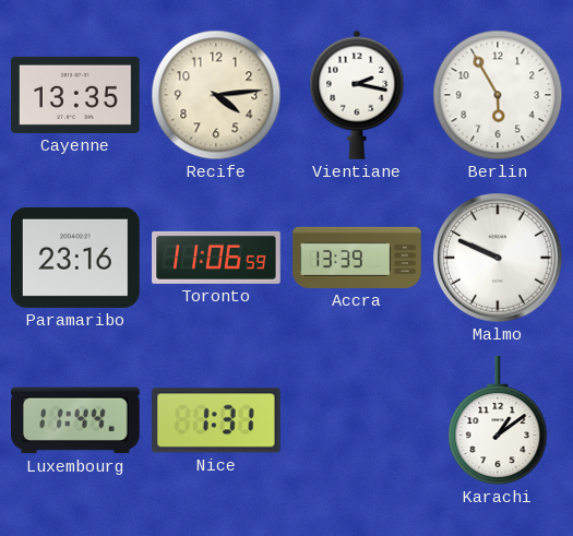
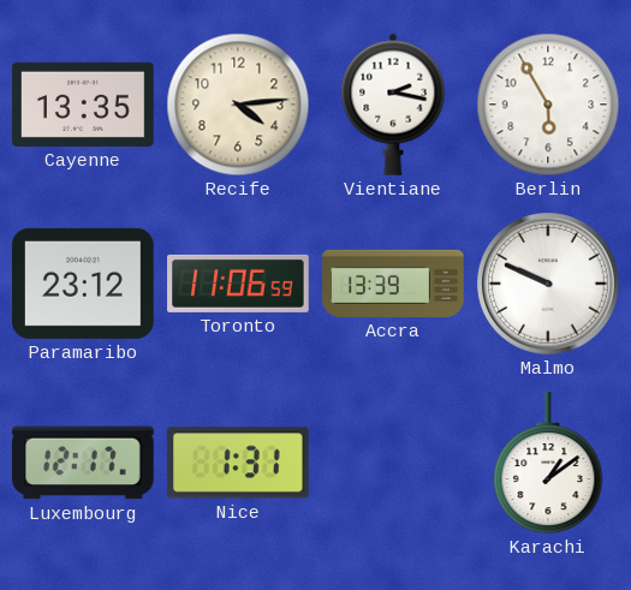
Paramaribo: 23:16 -> 23:12
Luxembourg: 11:44 -> 12:17
